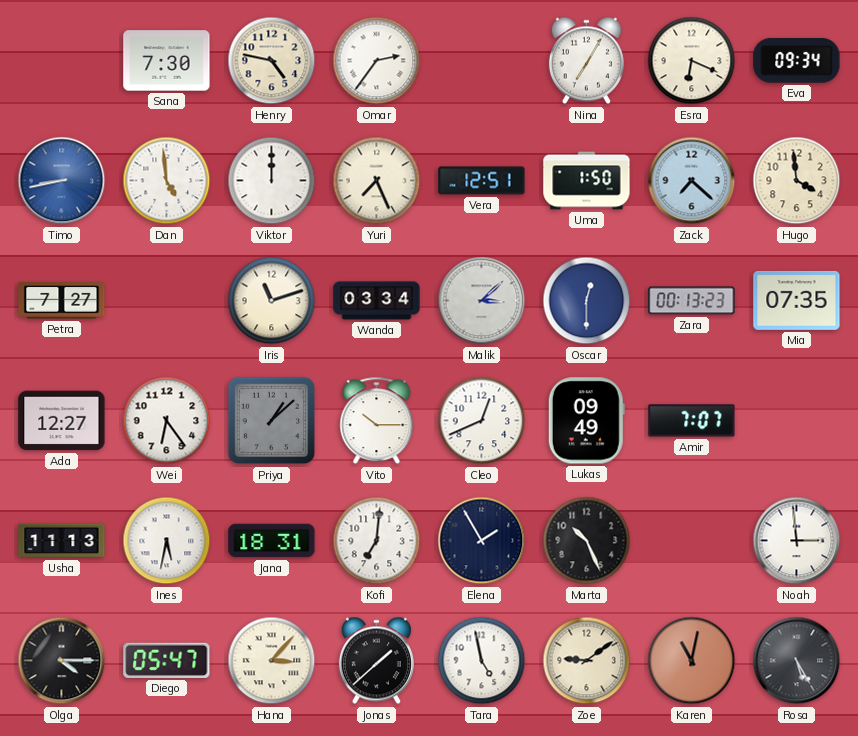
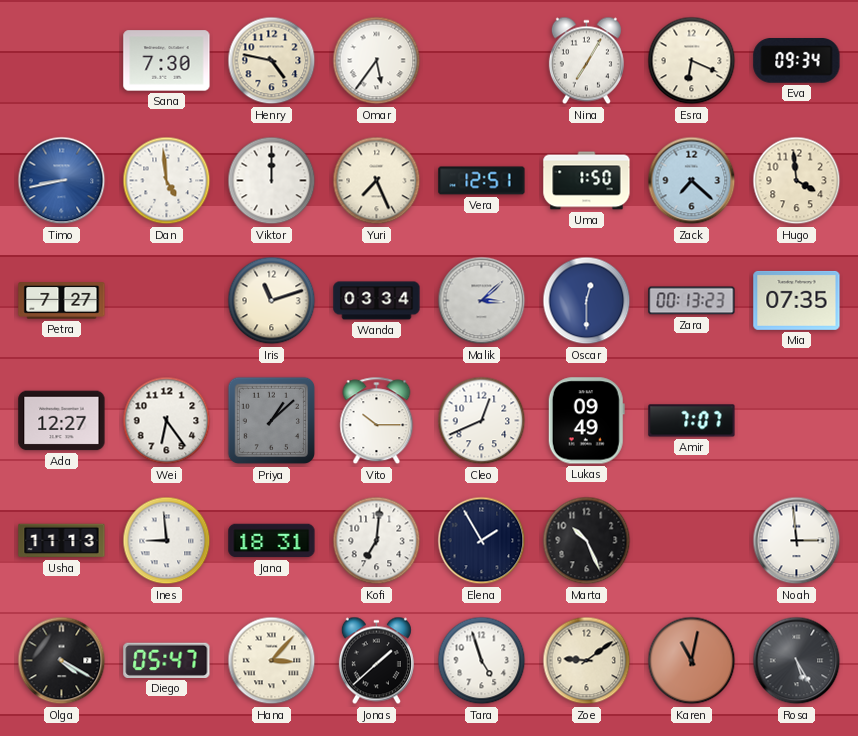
Omar: 2:36 -> 5:36
Ines: 5:32 -> 8:59
Olga: 4:15 -> 4:20
Tara: 4:58 -> 4:57
